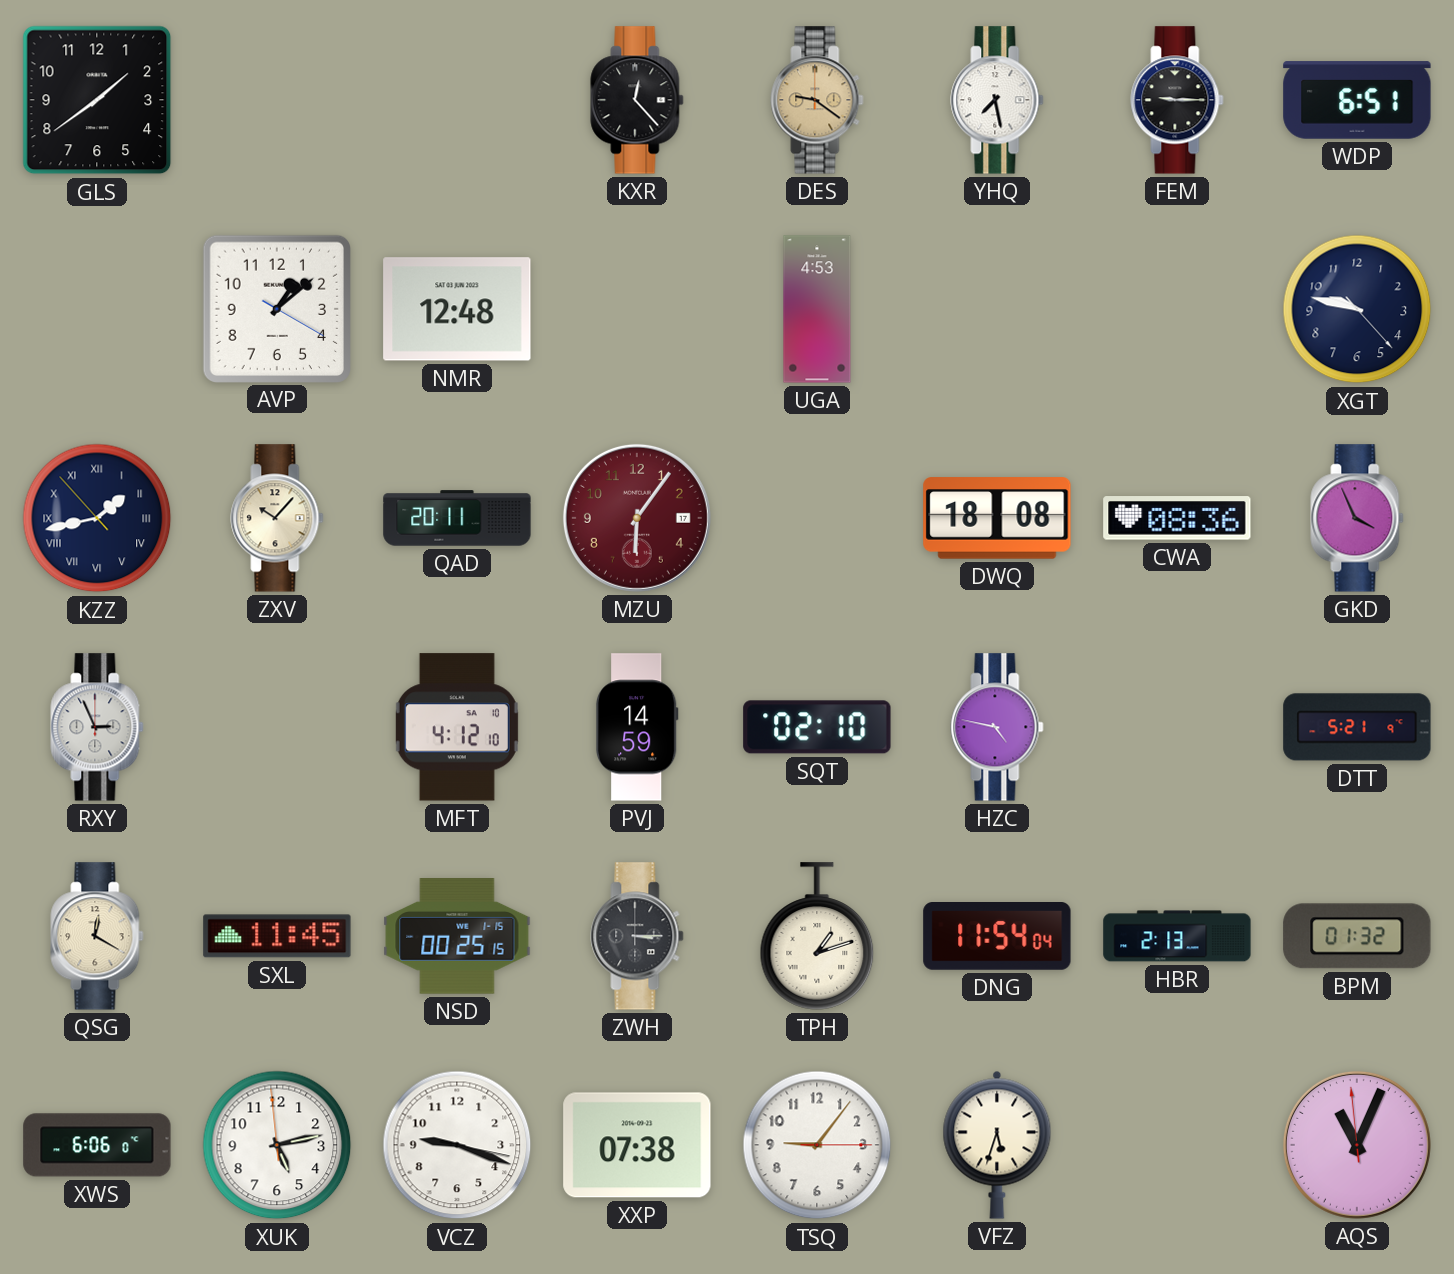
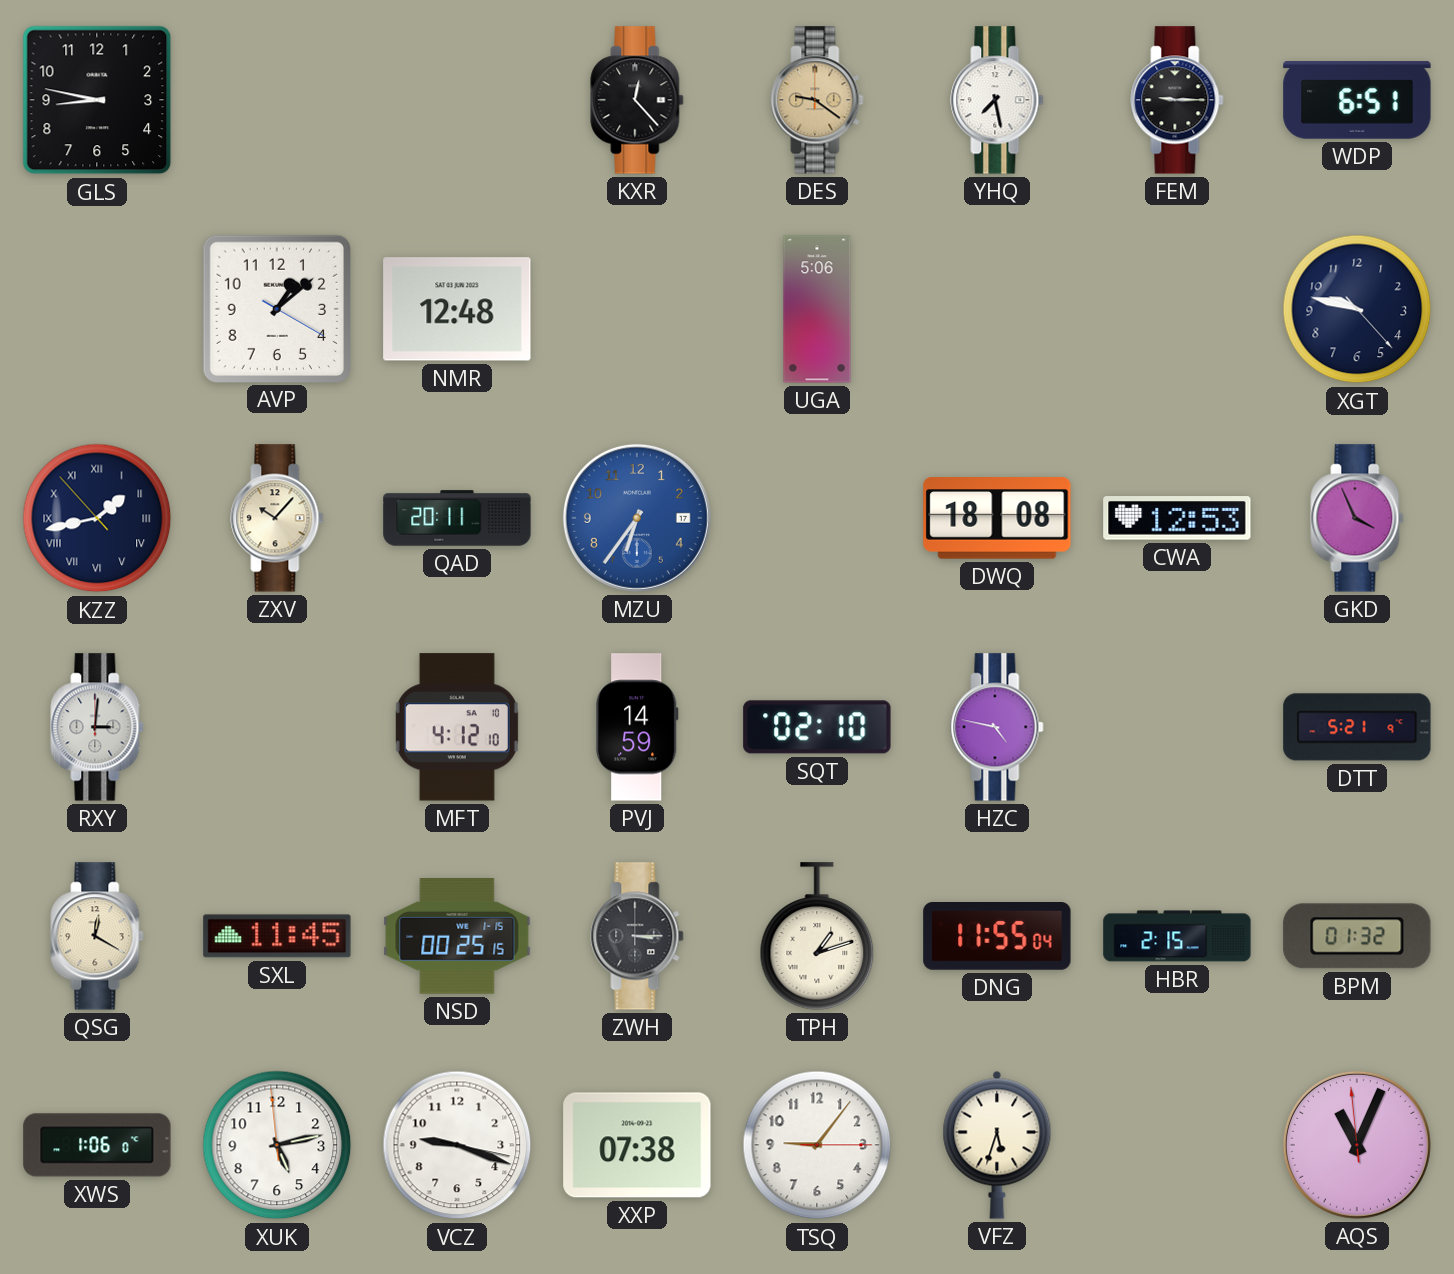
GLS: 1:39 -> 8:47
UGA: 4:53 -> 5:06
MZU: 6:06 -> 6:36
MZU dial: burgundy -> blue
CWA: 08:36 -> 12:53
RXY: 2:56 -> 3:01
DNG: 11:54 -> 11:55
HBR: 2:13 -> 2:15
XWS: 6:06 -> 1:06
